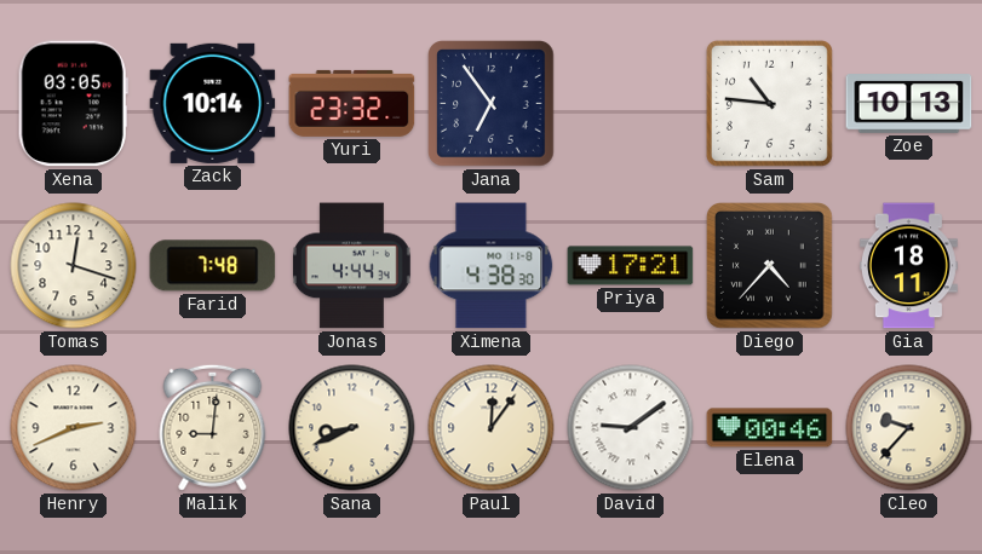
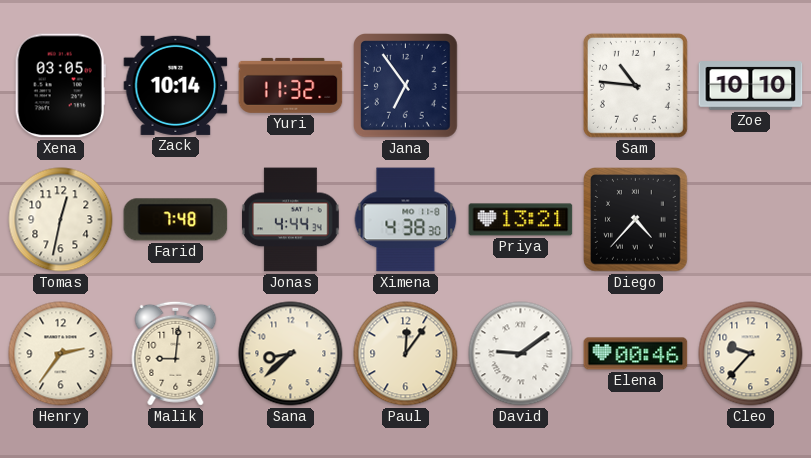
Yuri: 23:32 -> 11:32
Zoe: 10:13 -> 10:10
Tomas: 12:18 -> 12:32
Priya: 17:21 -> 13:21
Gia: 18:11 -> none
Henry: 2:41 -> 2:36
Sana: 8:41 -> 8:38
